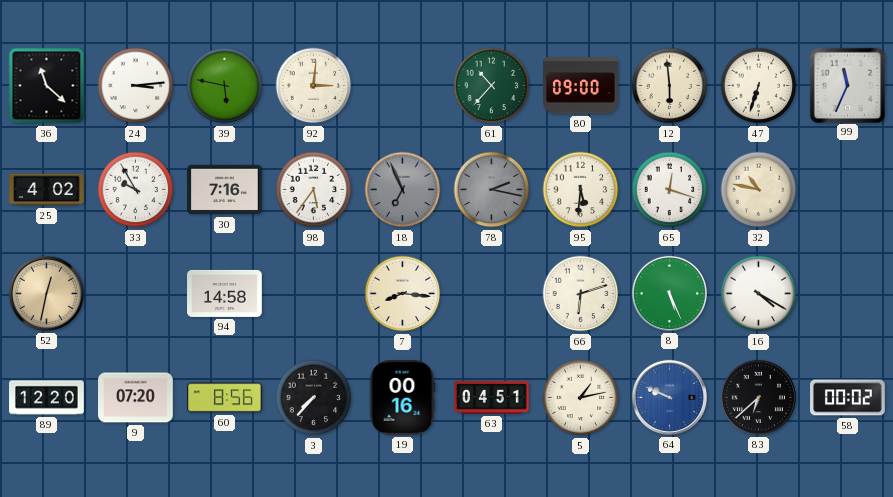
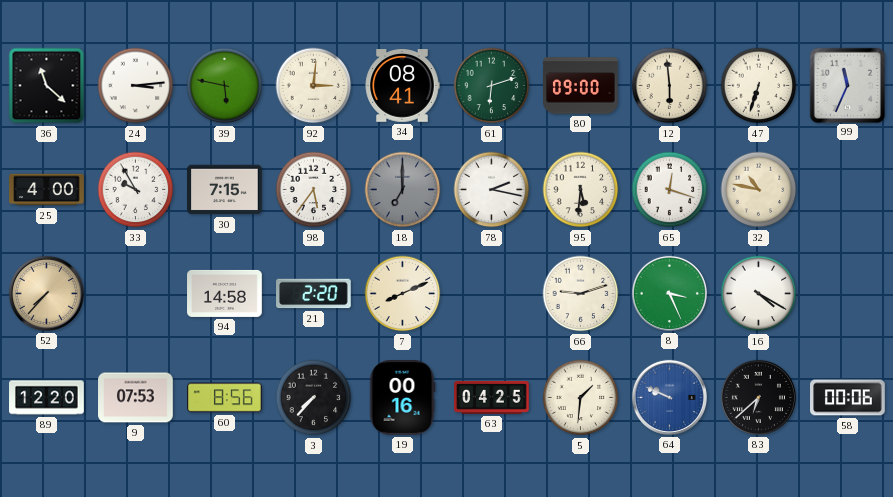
34: none -> 08:41
61: 10:37 -> 6:12
25: 4:02 -> 4:00
30: 7:16 -> 7:15
18: 6:56 -> 7:00
78 dial: grey -> white
52: 12:32 -> 7:37
21: none -> 2:20
7: 8:16 -> 8:11
66: 6:12 -> 9:12
8: 5:26 -> 3:26
9: 07:20 -> 07:53
63: 04:51 -> 04:25
5: 1:13 -> 1:31
58: 00:02 -> 00:06
